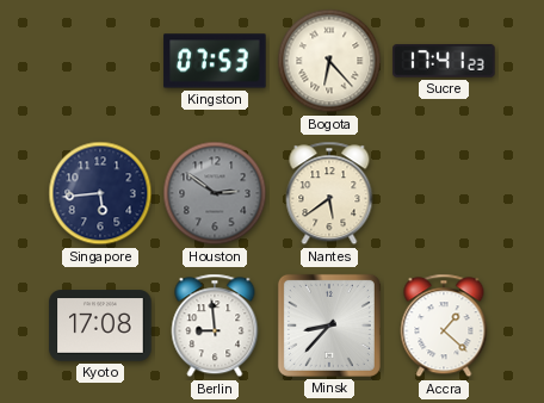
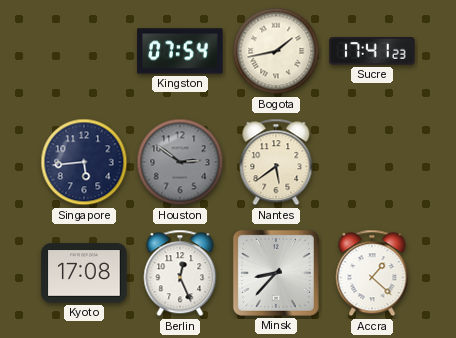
Kingston: 07:53 -> 07:54
Bogota: 6:23 -> 1:43
Berlin: 8:59 -> 12:26
